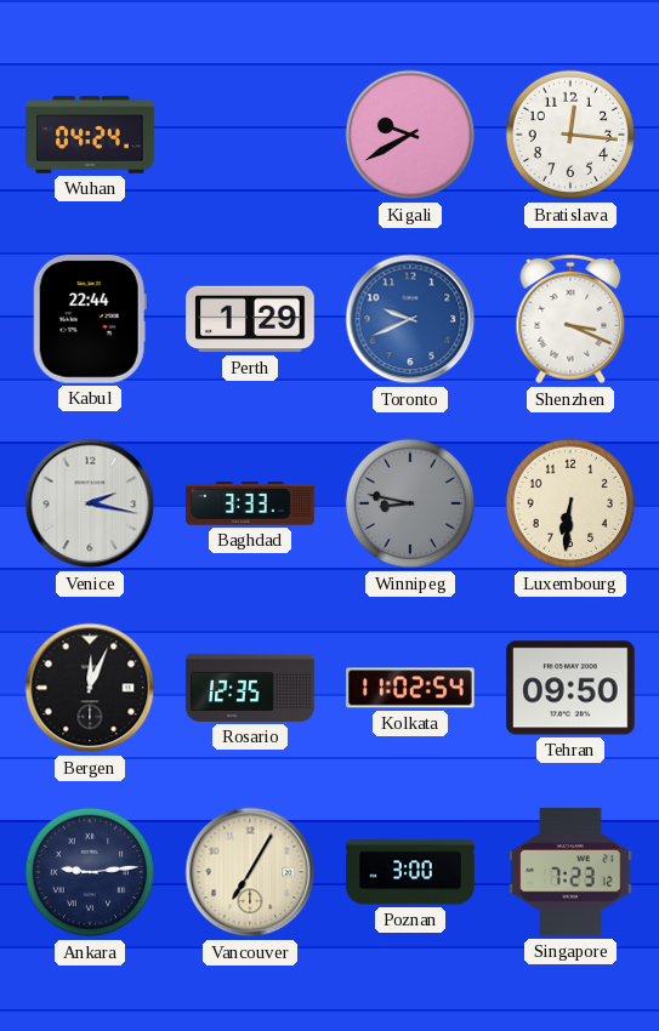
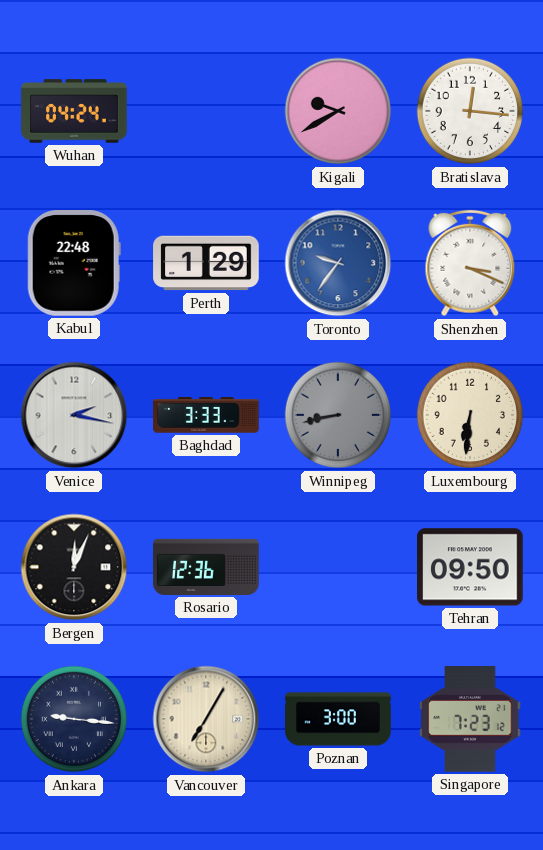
Kabul: 22:44 -> 22:48
Toronto: 9:41 -> 9:36
Winnipeg: 8:47 -> 8:43
Rosario: 12:35 -> 12:36
Kolkata: 11:02 -> none
Ankara: 9:14 -> 9:16
